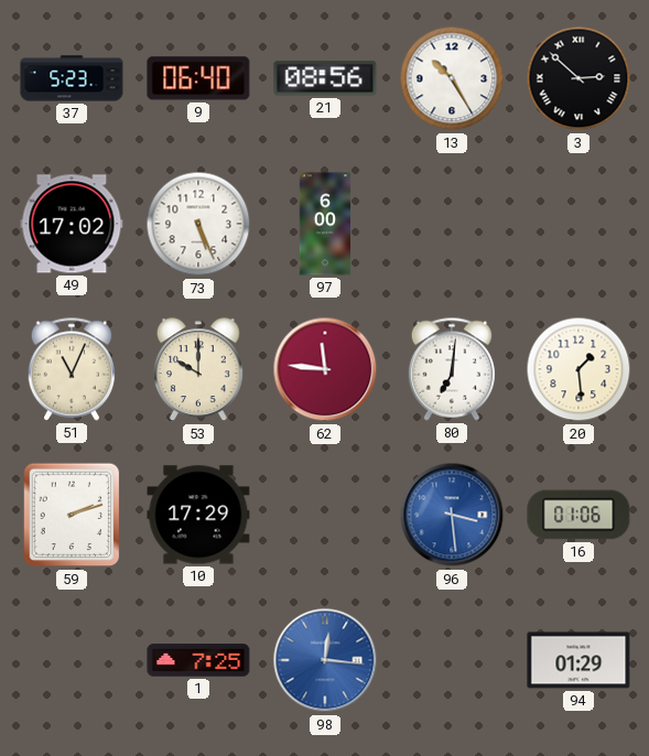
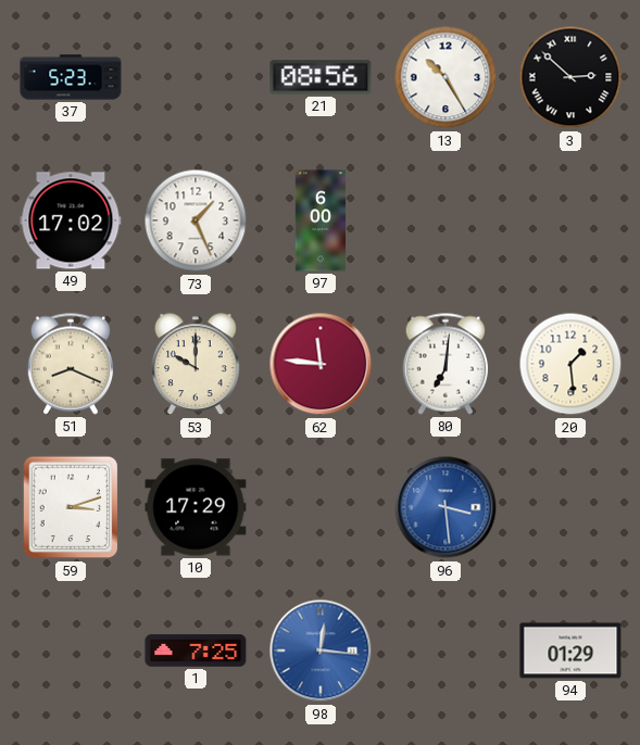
9: 06:40 -> none
73: 5:26 -> 1:26
51: 11:04 -> 8:19
59: 2:12 -> 3:12
16: 01:06 -> none
